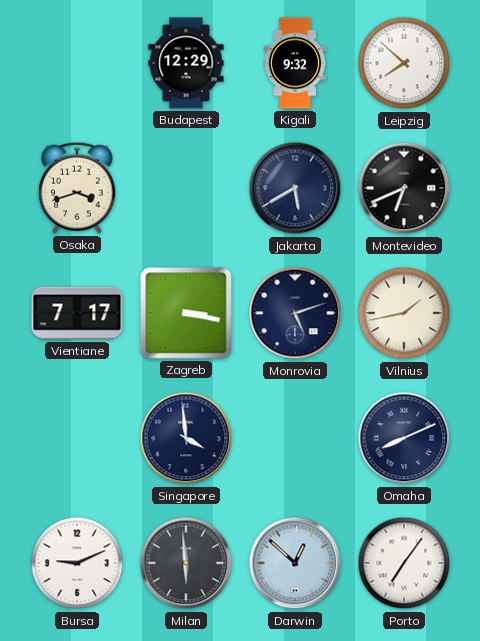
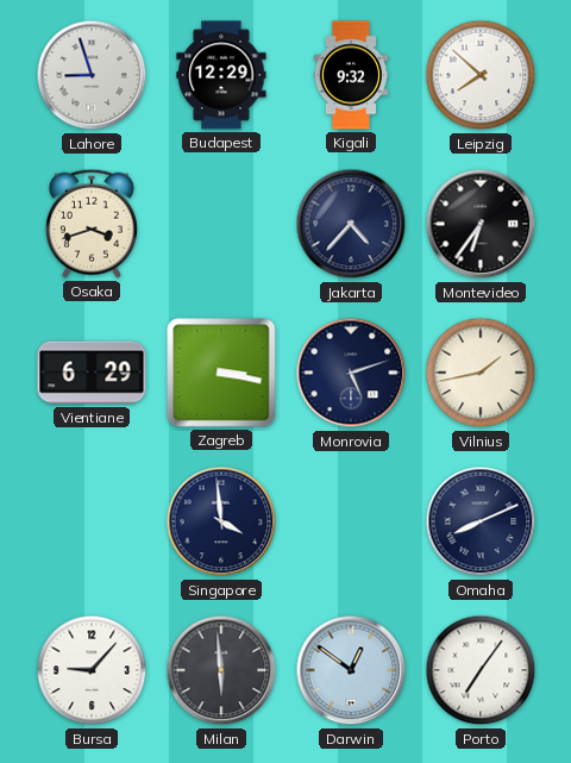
Lahore: none -> 8:57
Jakarta: 5:40 -> 4:37
Montevideo: 6:41 -> 6:36
Vientiane: 7:17 -> 6:29
Bursa: 9:11 -> 9:07
Darwin: 12:52 -> 12:51
